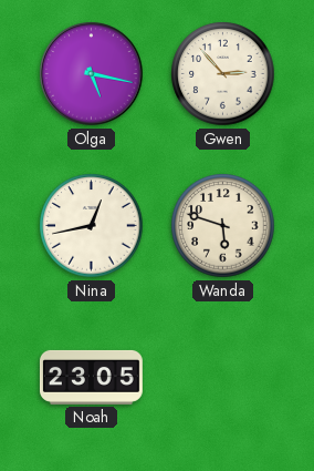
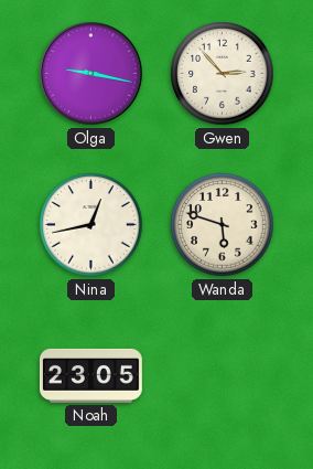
Olga: 5:17 -> 9:17
